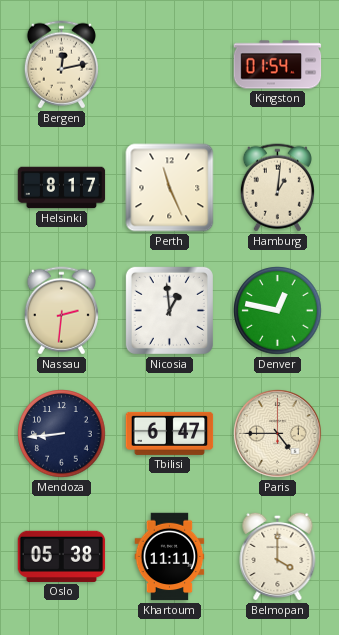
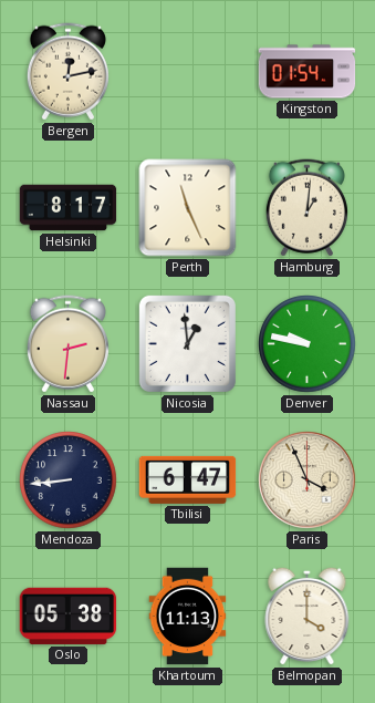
Denver: 12:47 -> 9:47
Paris: 4:45 -> 3:56
Khartoum: 11:11 -> 11:13
